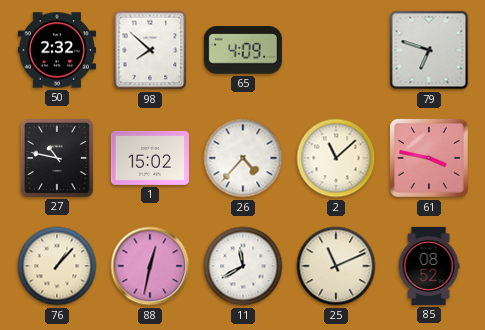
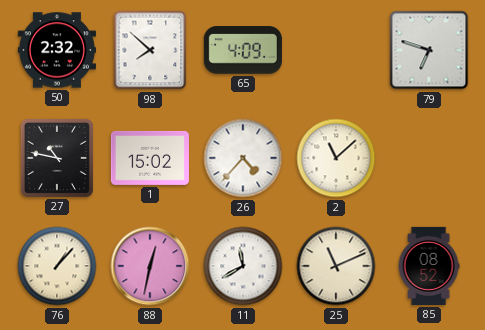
61: 3:47 -> none
